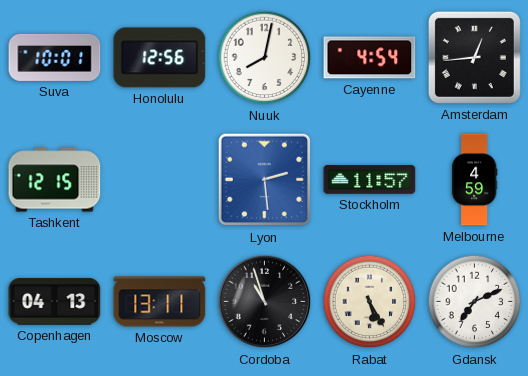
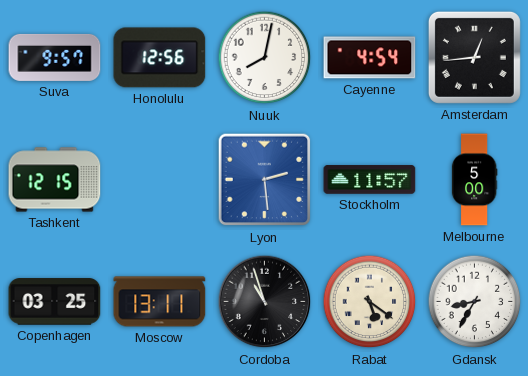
Suva: 10:01 -> 9:57
Melbourne: 4:59 -> 5:00
Copenhagen: 04:13 -> 03:25
Rabat: 5:25 -> 5:21
Gdansk: 7:11 -> 8:35
